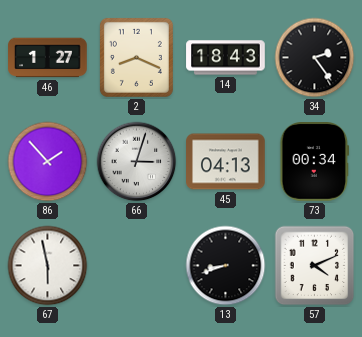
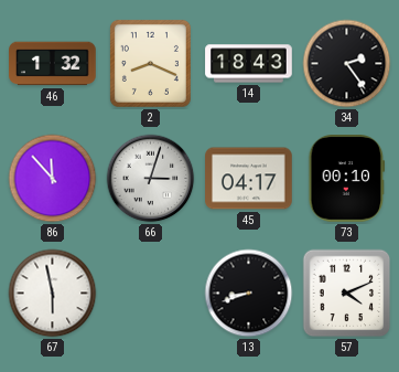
46: 1:27 -> 1:32
86: 1:53 -> 11:53
45: 04:13 -> 04:17
73: 00:34 -> 00:10
